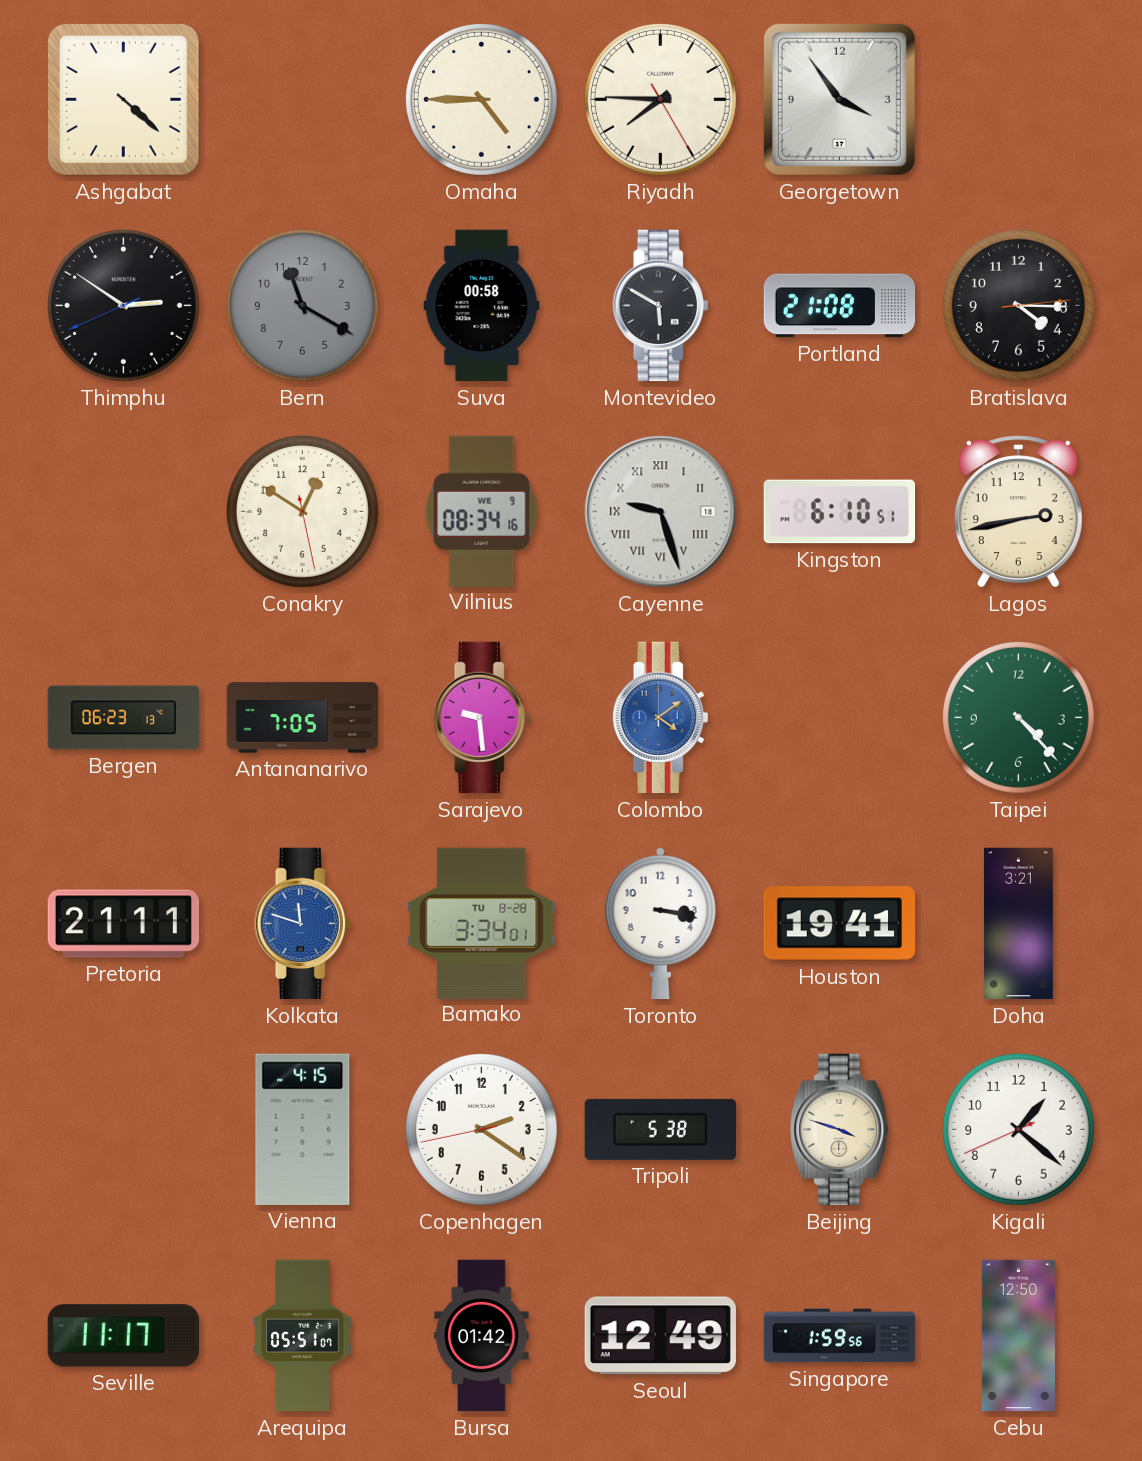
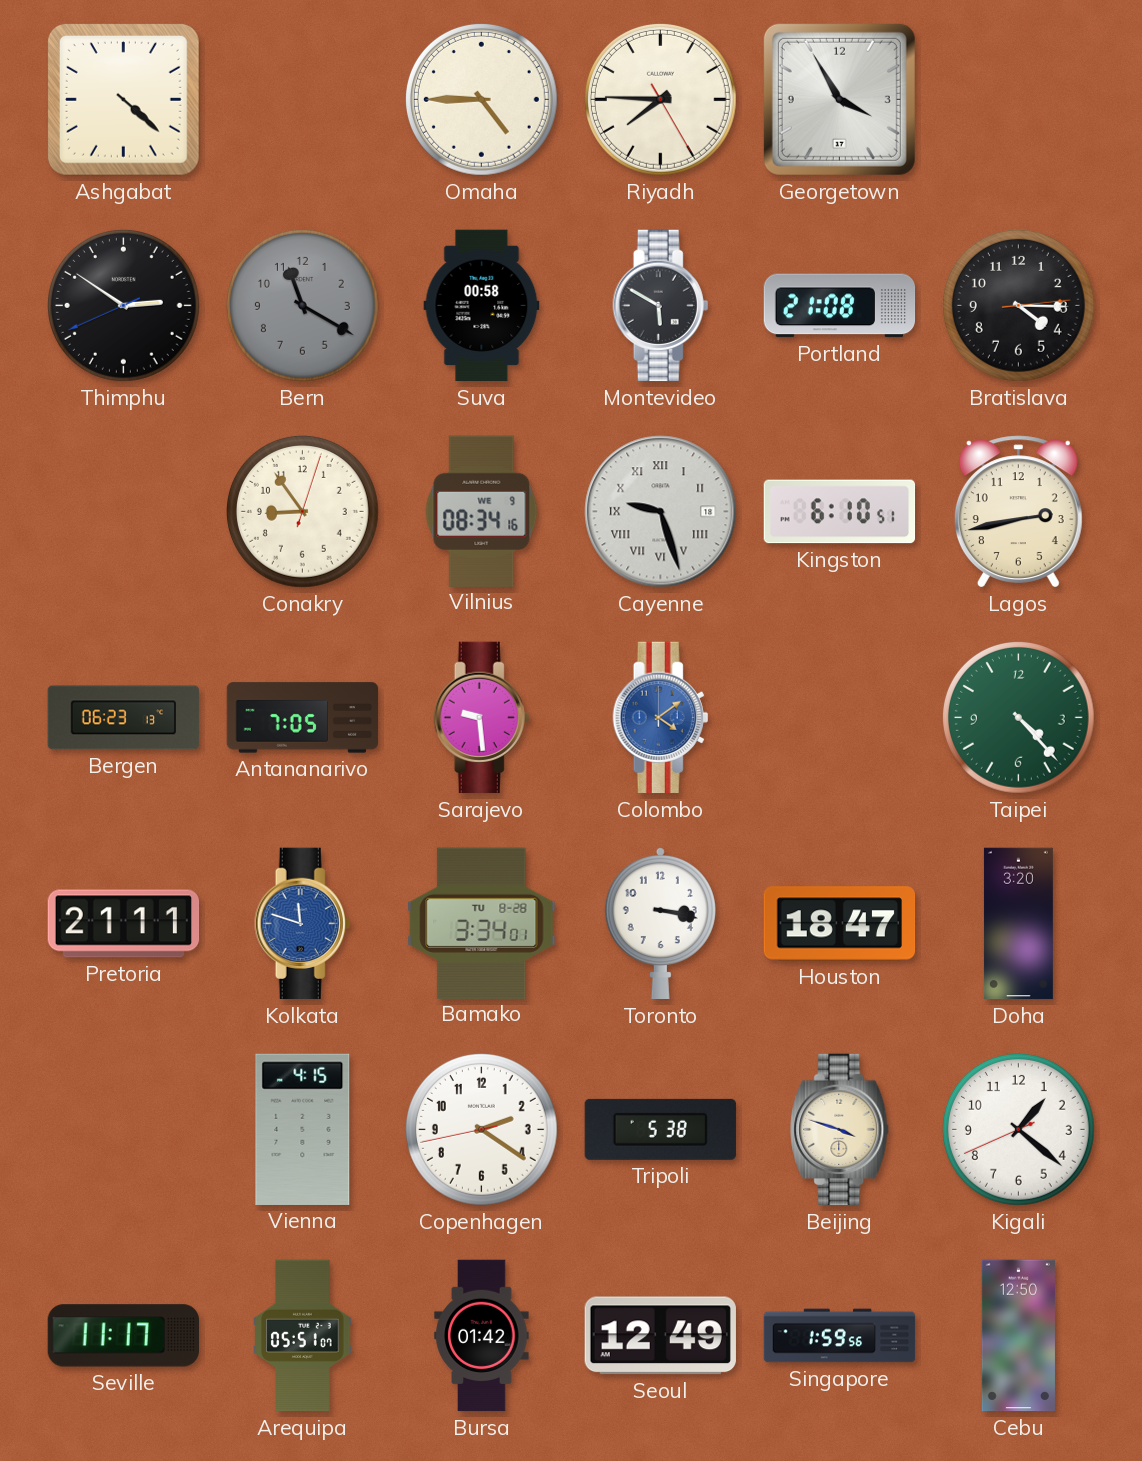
Georgetown: 3:54 -> 3:55
Conakry: 12:50 -> 8:54
Houston: 19:41 -> 18:47
Doha: 3:21 -> 3:20
